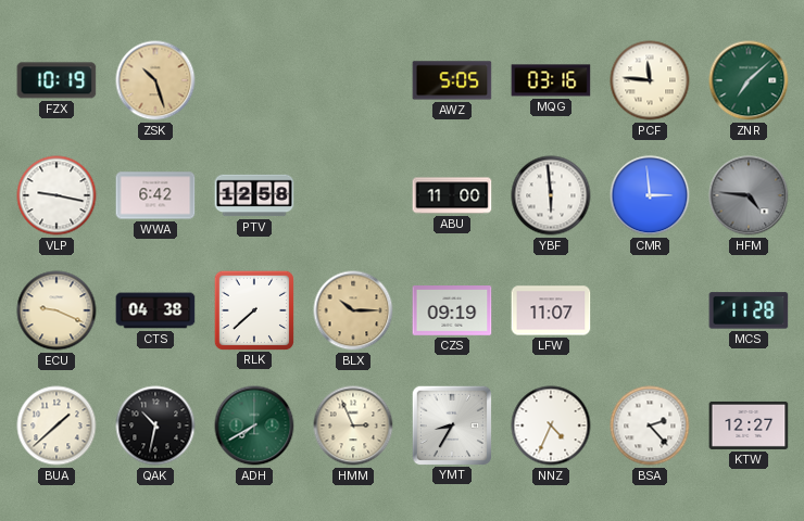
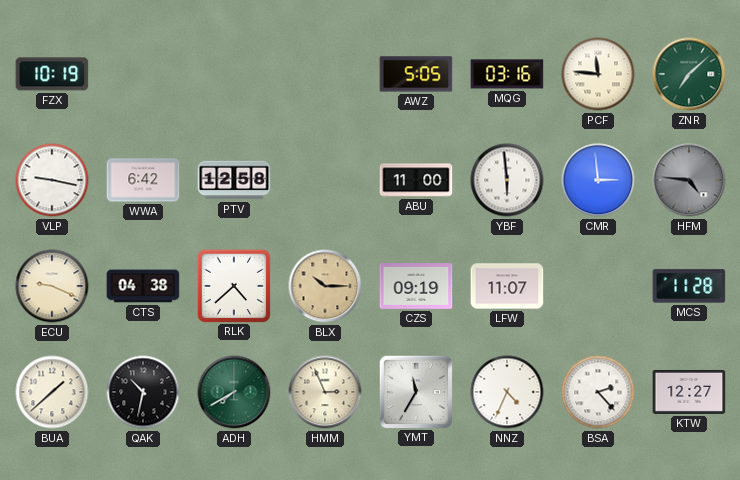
ZSK: 10:27 -> none
RLK: 7:38 -> 4:38
YMT: 8:35 -> 11:35
